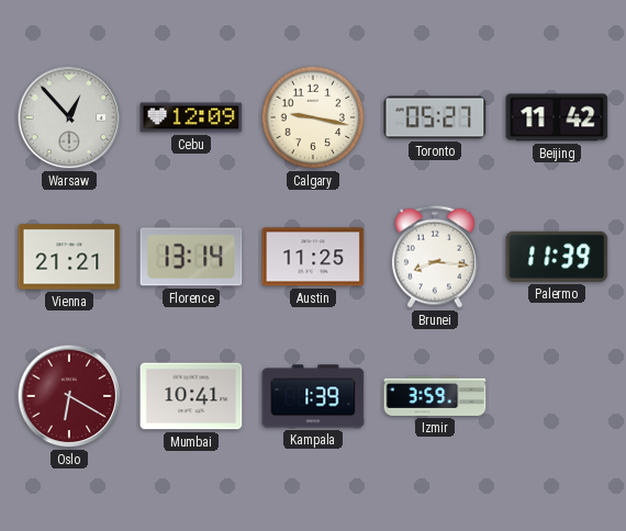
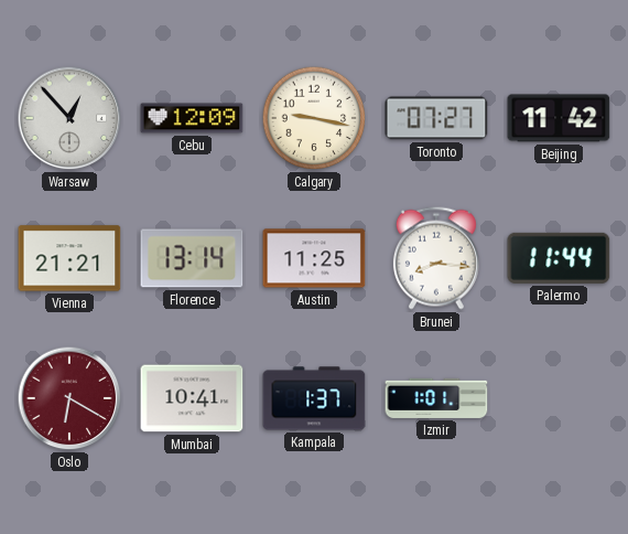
Toronto: 05:27 -> 07:27
Palermo: 11:39 -> 11:44
Kampala: 1:39 -> 1:37
Izmir: 3:59 -> 1:01
